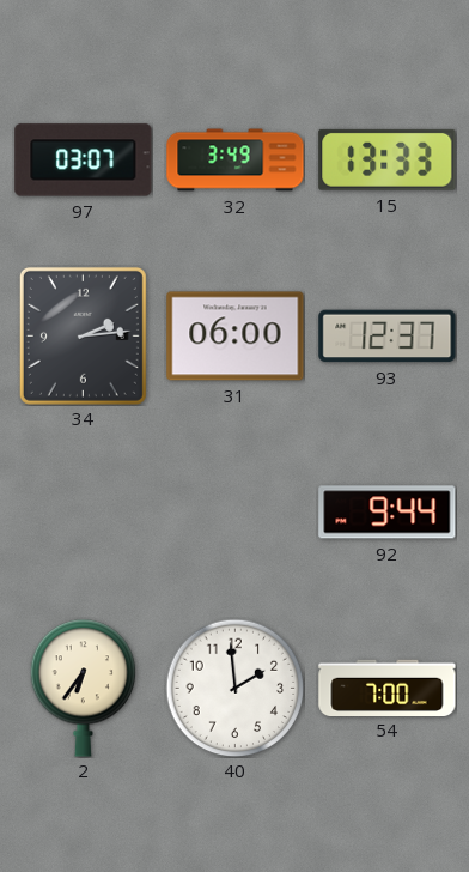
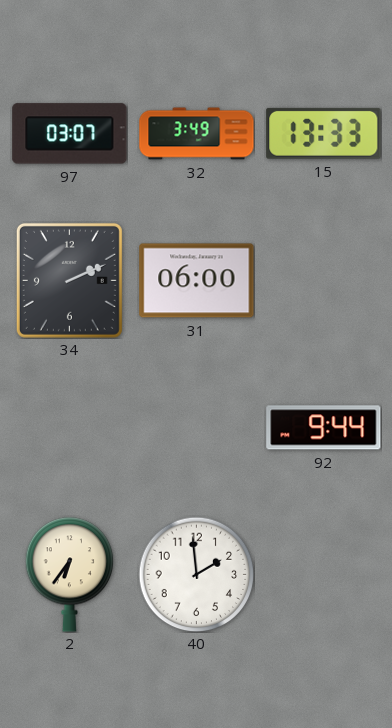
34: 2:14 -> 2:11
93: 12:37 -> none
54: 7:00 -> none
